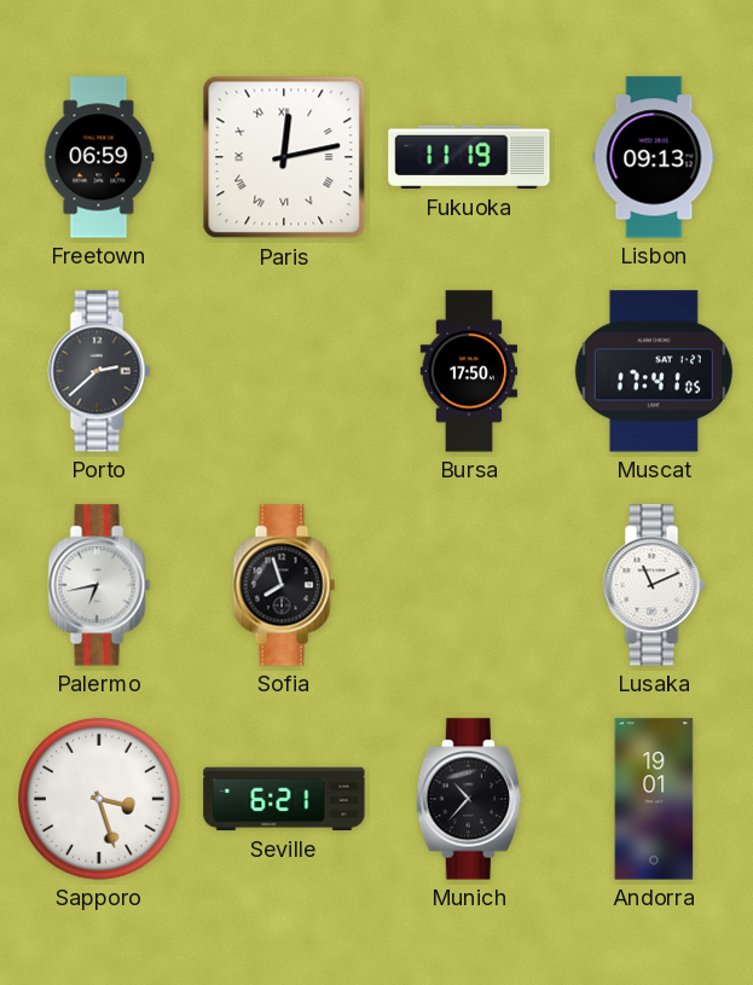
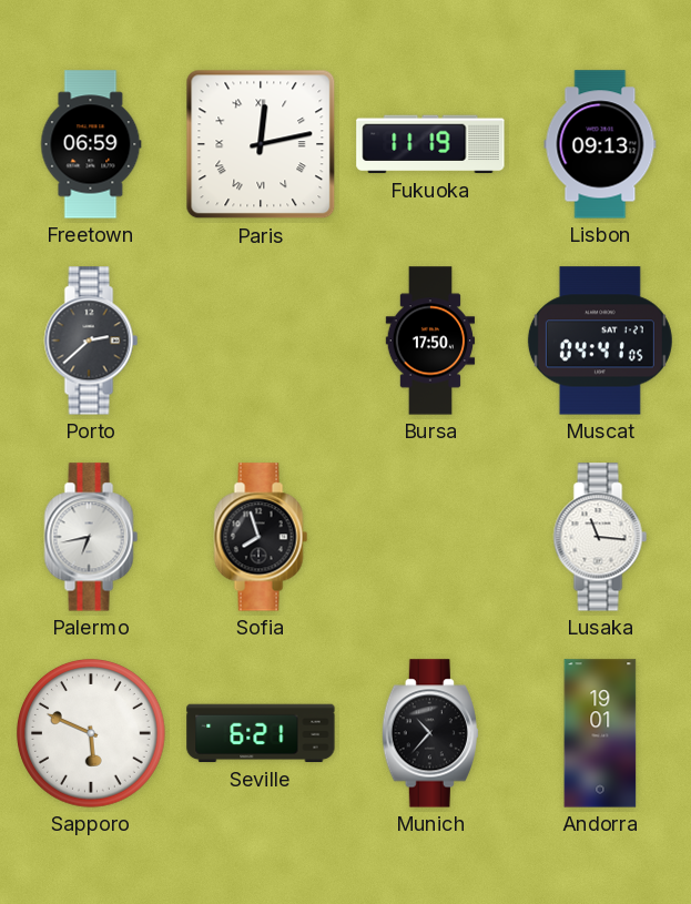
Muscat: 17:41 -> 04:41
Lusaka: 11:11 -> 11:16
Sapporo: 3:27 -> 5:49
